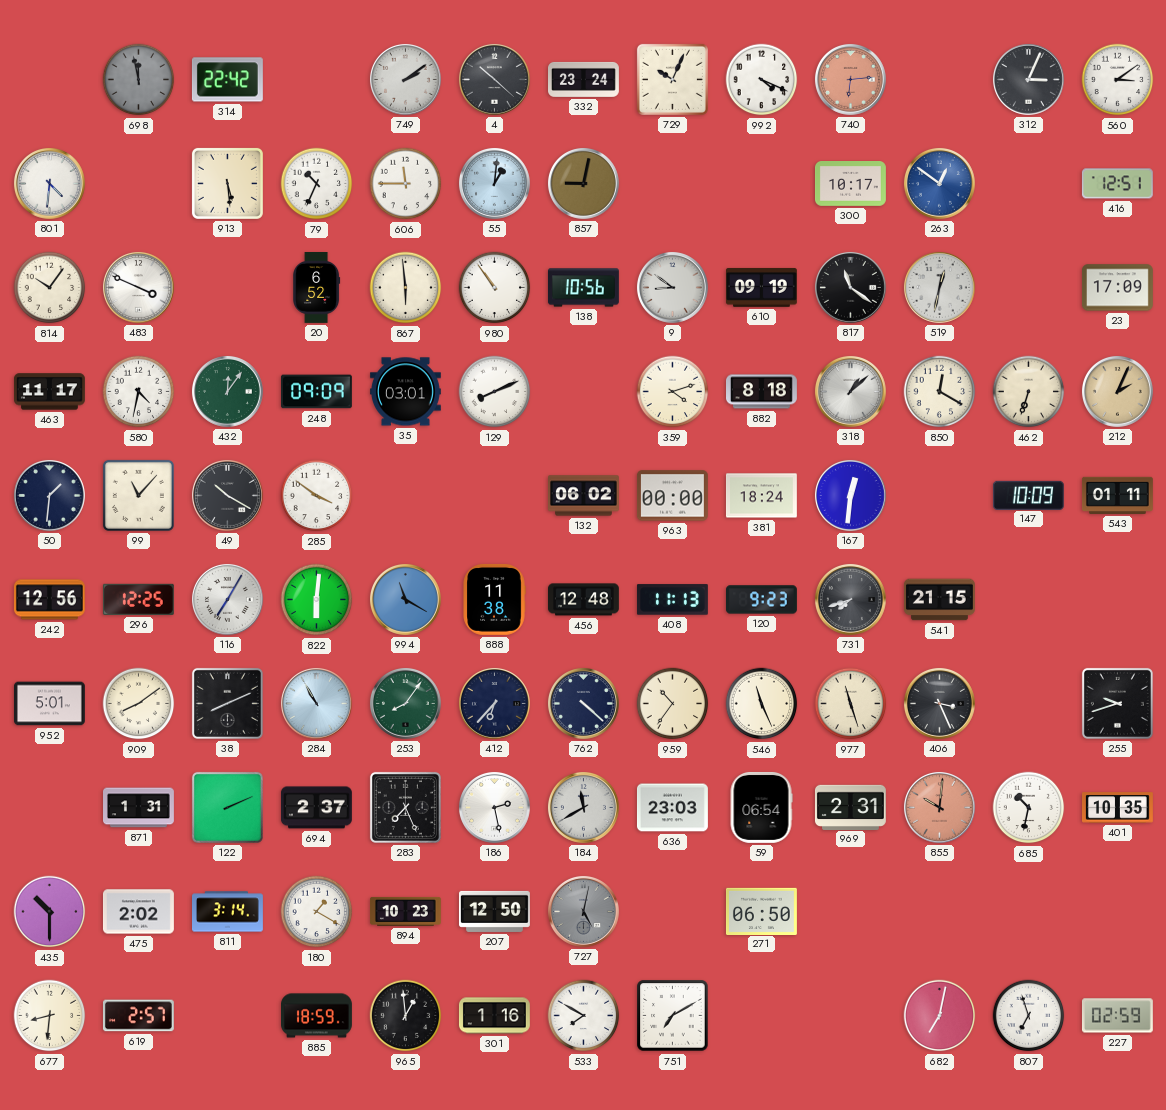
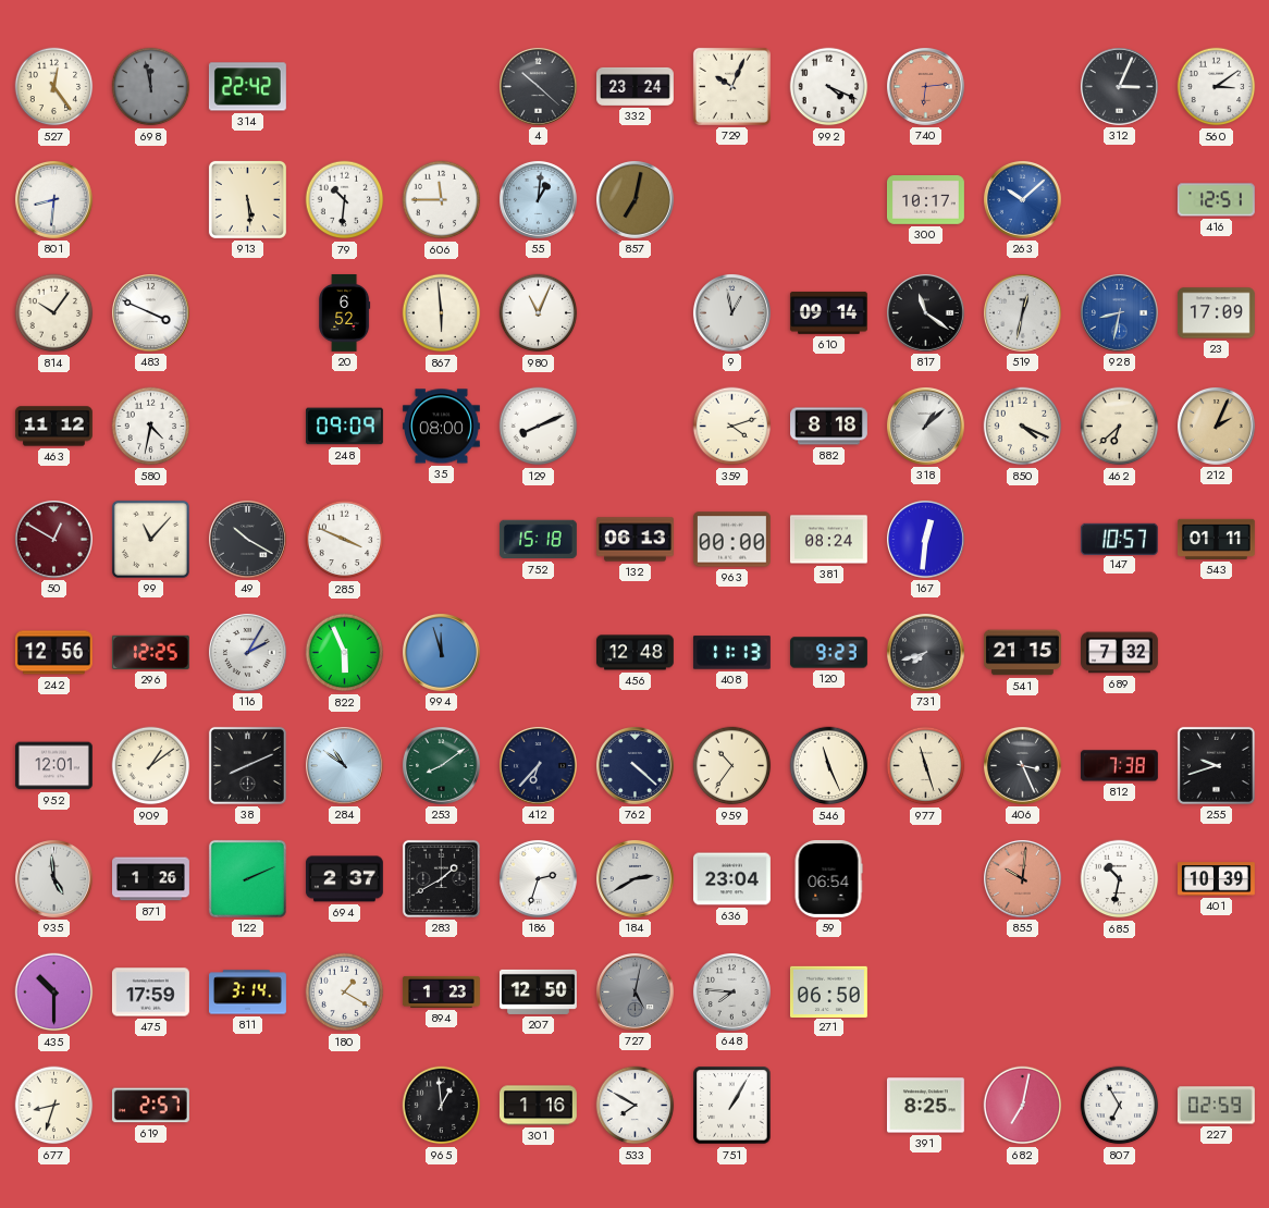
527: none -> 12:24
749: 2:09 -> none
801: 4:31 -> 8:31
79: 10:34 -> 10:31
857: 9:02 -> 7:02
263: 12:51 -> 10:08
980: 10:54 -> 11:04
138: 10:56 -> none
9: 8:51 -> 12:58
610: 09:19 -> 09:14
928: none -> 8:32
463: 11:17 -> 11:12
432: 12:06 -> none
35: 03:01 -> 08:00
850: 12:20 -> 4:19
462: 6:33 -> 6:38
50: 1:31 -> 12:50
50 dial: navy -> burgundy
285: 3:51 -> 3:49
752: none -> 15:18
132: 06:02 -> 06:13
381: 18:24 -> 08:24
147: 10:09 -> 10:57
116: 7:05 -> 2:05
822: 6:01 -> 5:56
994: 11:20 -> 11:57
888: 11:38 -> none
689: none -> 7:32
952: 5:01 -> 12:01
909: 8:09 -> 1:09
284: 10:55 -> 10:51
253: 8:06 -> 8:09
812: none -> 7:38
935: none -> 4:59
871: 1:31 -> 1:26
283: 7:26 -> 1:40
186: 2:28 -> 2:33
184: 11:40 -> 2:40
636: 23:03 -> 23:04
969: 2:31 -> none
401: 10:35 -> 10:39
475: 2:02 -> 17:59
894: 10:23 -> 1:23
648: none -> 7:46
677: 8:31 -> 8:33
885: 18:59 -> none
751: 7:10 -> 1:05
391: none -> 8:25
807: 6:57 -> 6:55
